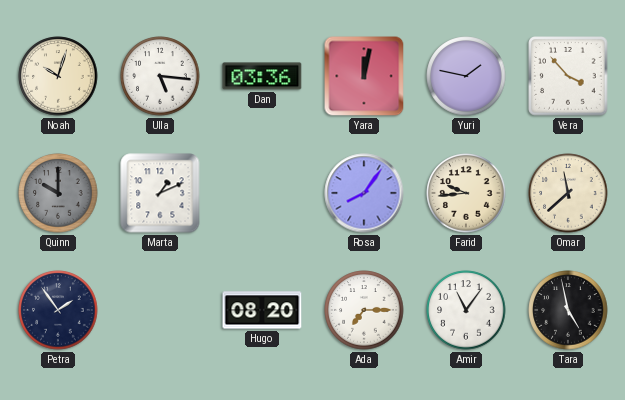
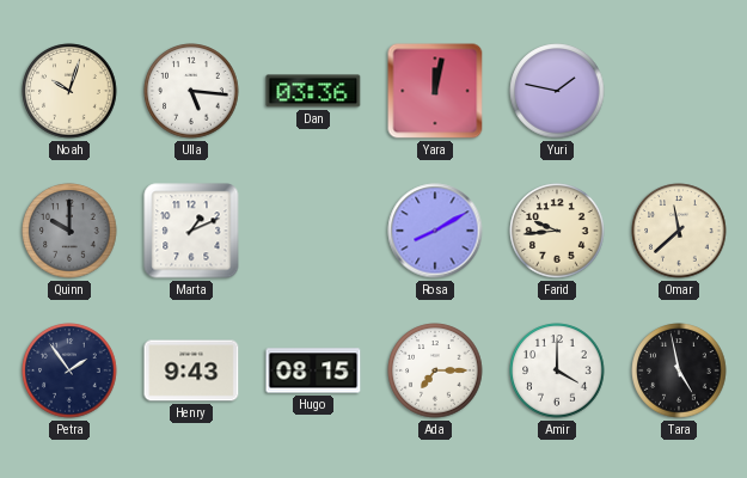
Vera: 3:53 -> none
Rosa: 8:06 -> 8:10
Henry: none -> 9:43
Hugo: 08:20 -> 08:15
Amir: 11:06 -> 4:00
